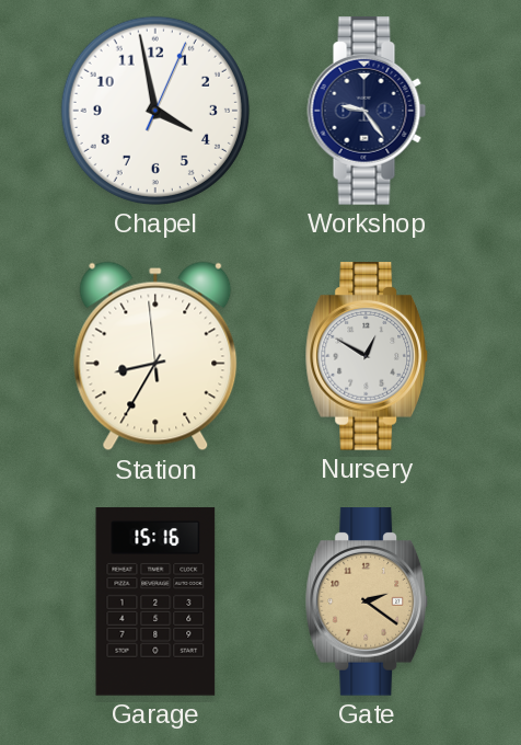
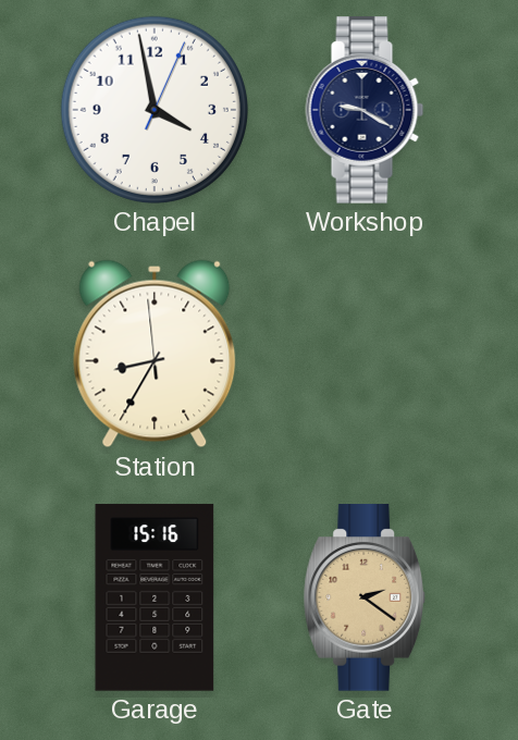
Workshop: 9:24 -> 9:20
Nursery: 12:50 -> none
